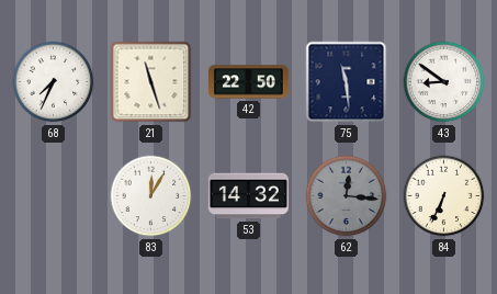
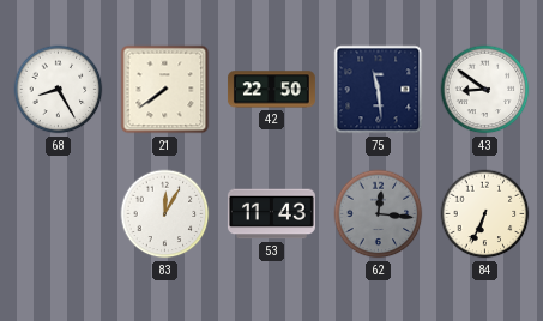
68: 7:34 -> 8:25
21: 11:27 -> 7:39
53: 14:32 -> 11:43
